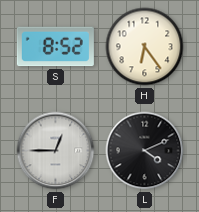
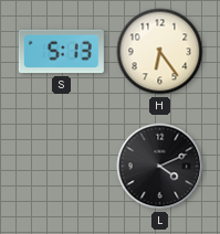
S: 8:52 -> 5:13
F: 12:45 -> none
